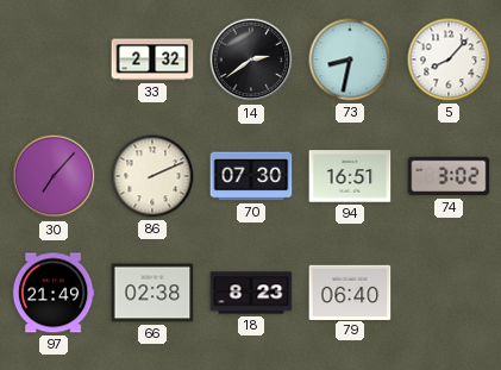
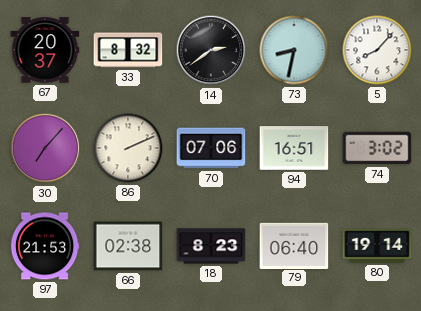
67: none -> 20:37
33: 2:32 -> 8:32
70: 07:30 -> 07:06
97: 21:49 -> 21:53
80: none -> 19:14
